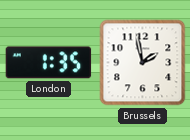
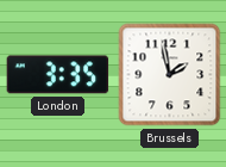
London: 1:35 -> 3:35
